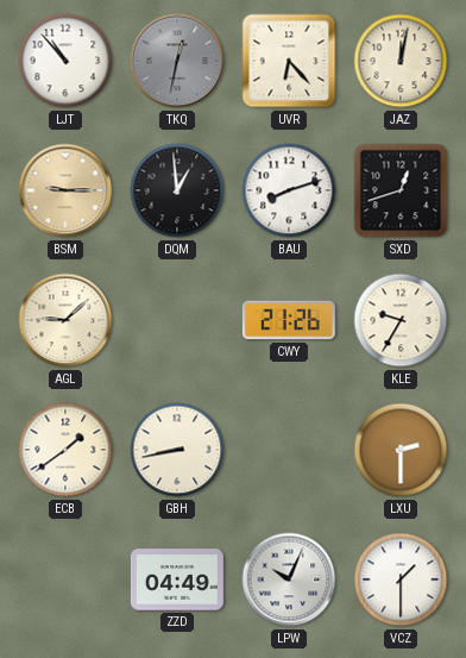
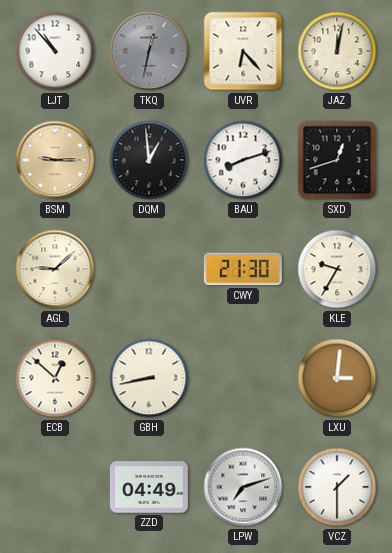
CWY: 21:26 -> 21:30
ECB: 1:39 -> 12:52
LXU: 2:30 -> 3:01
LPW: 10:04 -> 7:12
